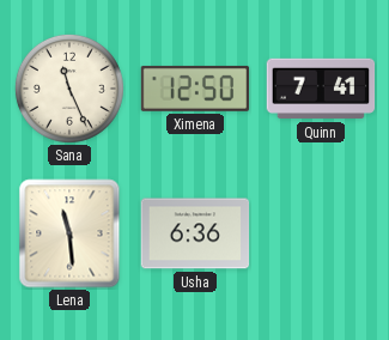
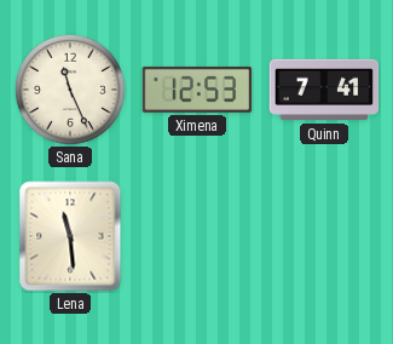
Ximena: 12:50 -> 12:53
Usha: 6:36 -> none
